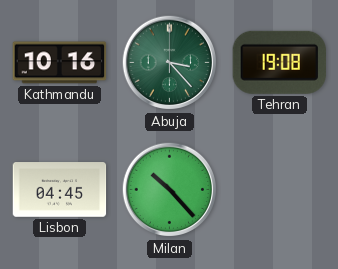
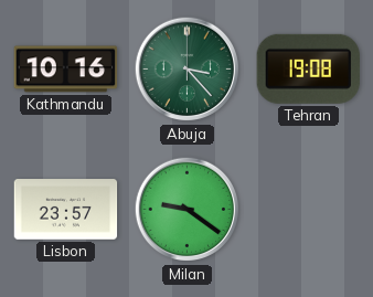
Lisbon: 04:45 -> 23:57
Milan: 10:23 -> 9:21
